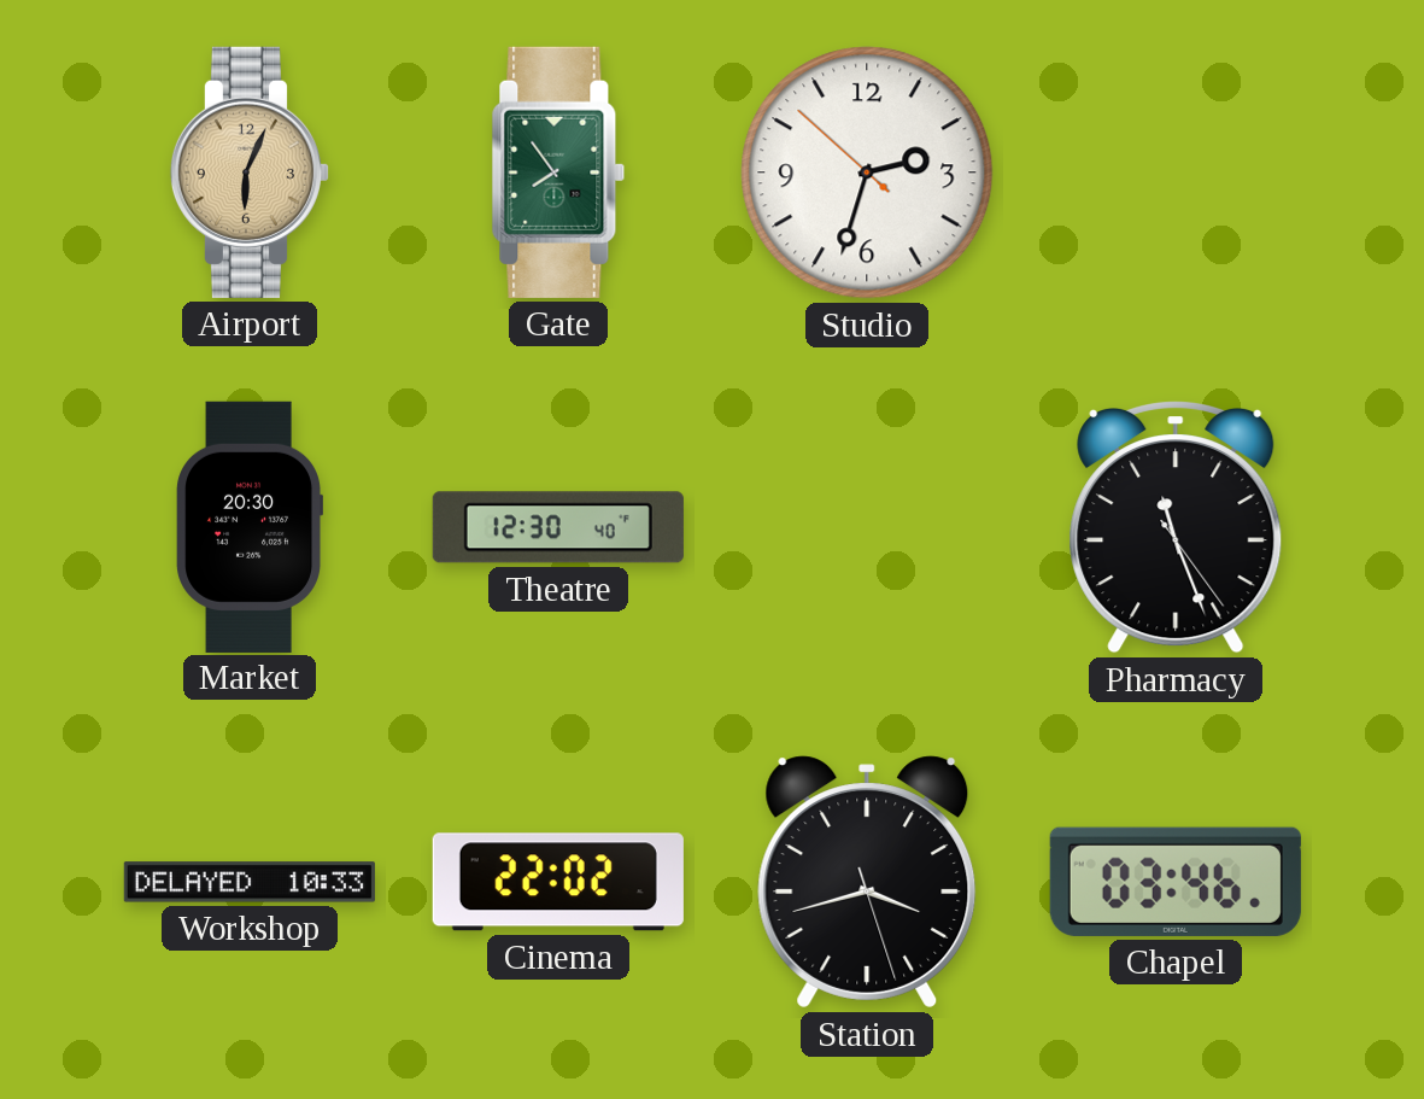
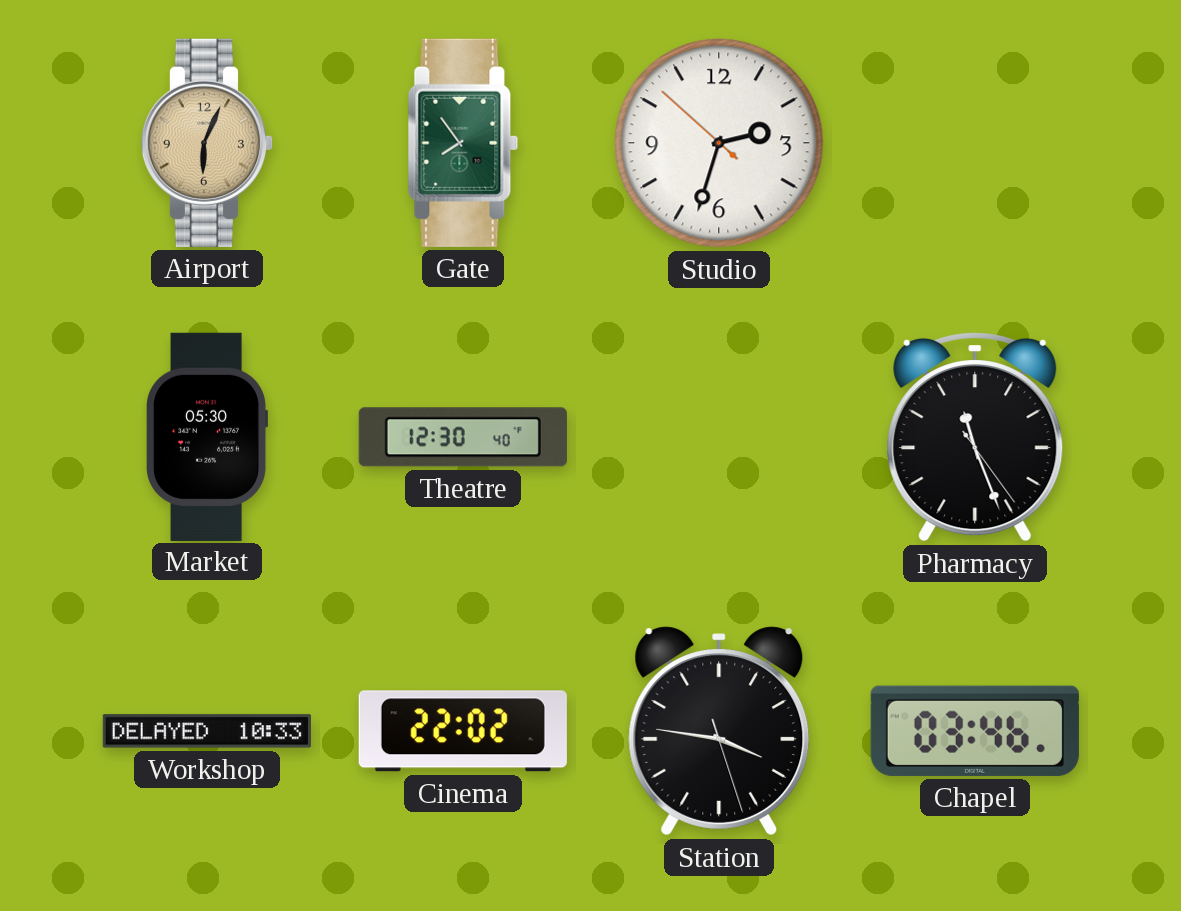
Market: 20:30 -> 05:30
Station: 3:42 -> 3:46
